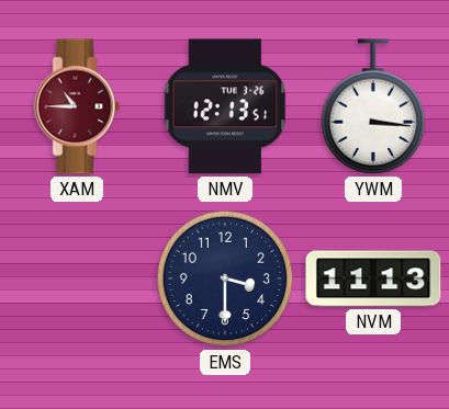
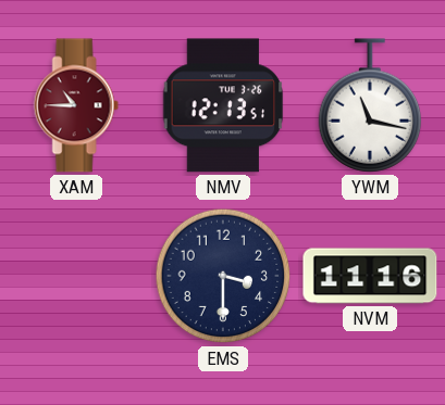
YWM: 3:16 -> 11:17
NVM: 11:13 -> 11:16
